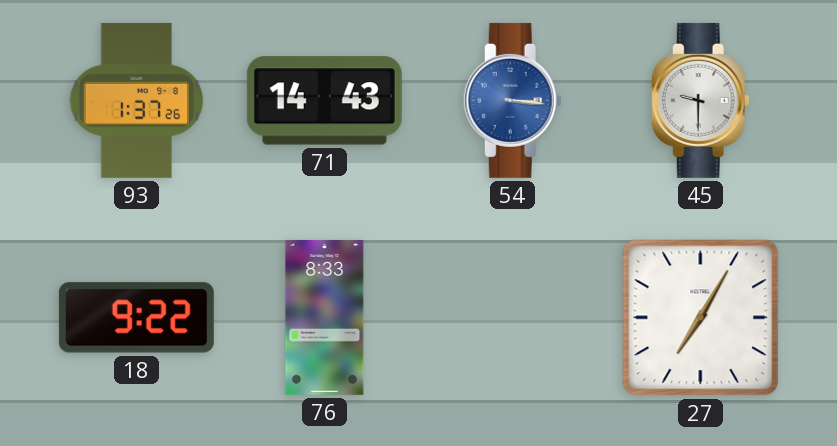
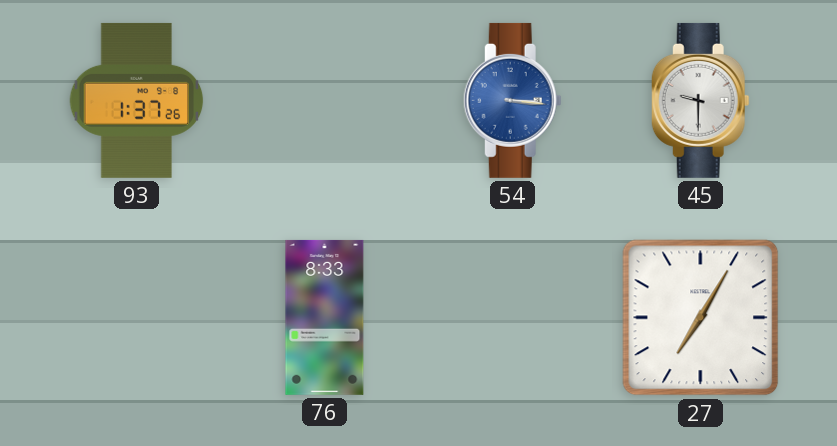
71: 14:43 -> none
18: 9:22 -> none
